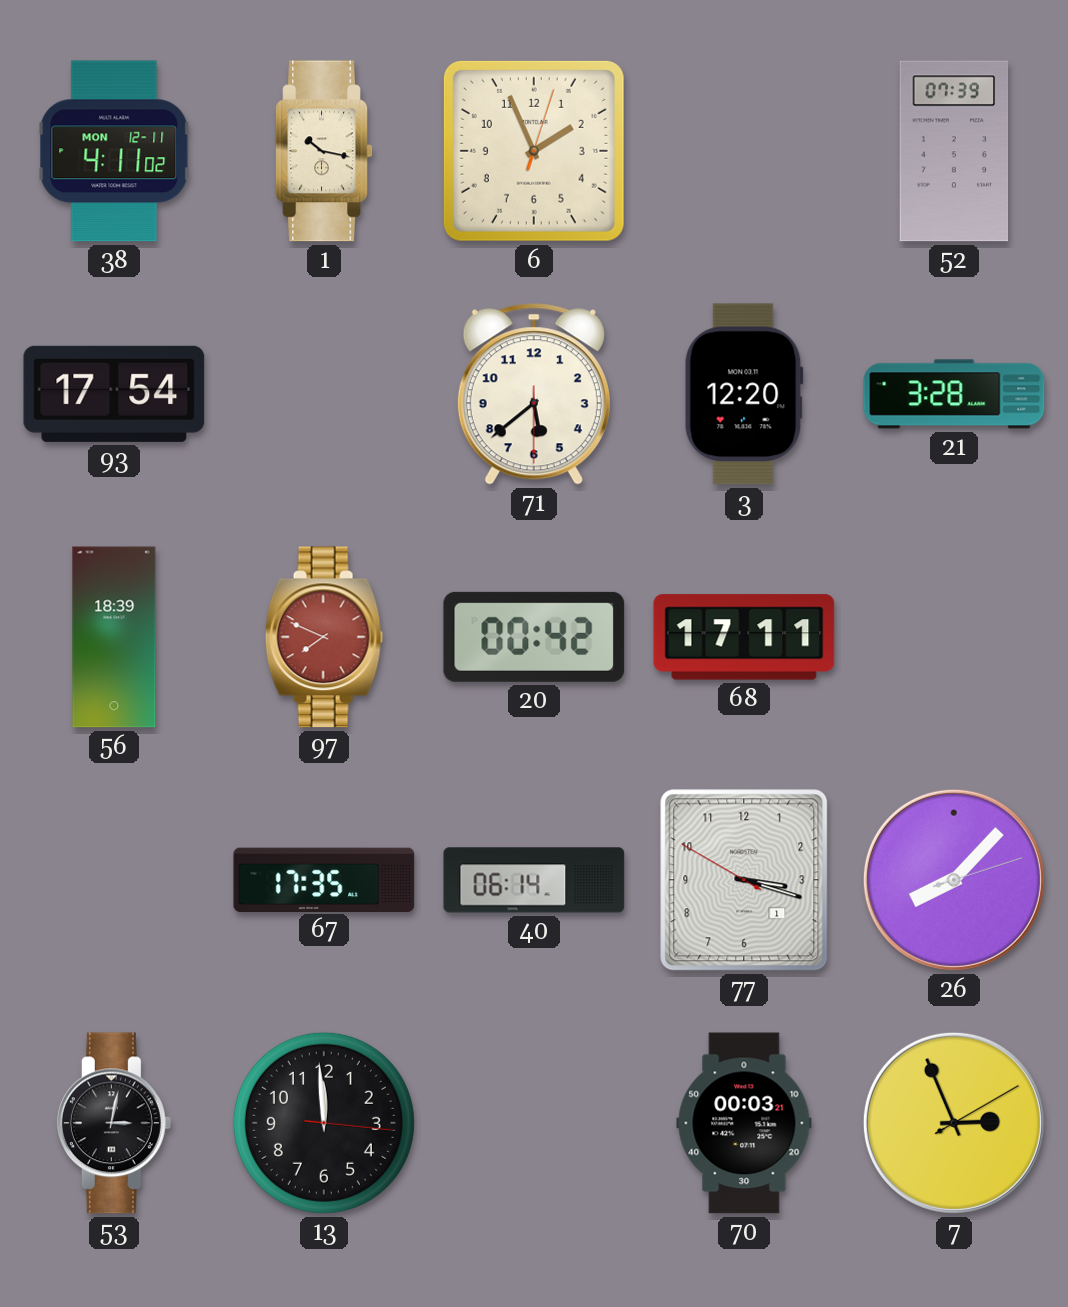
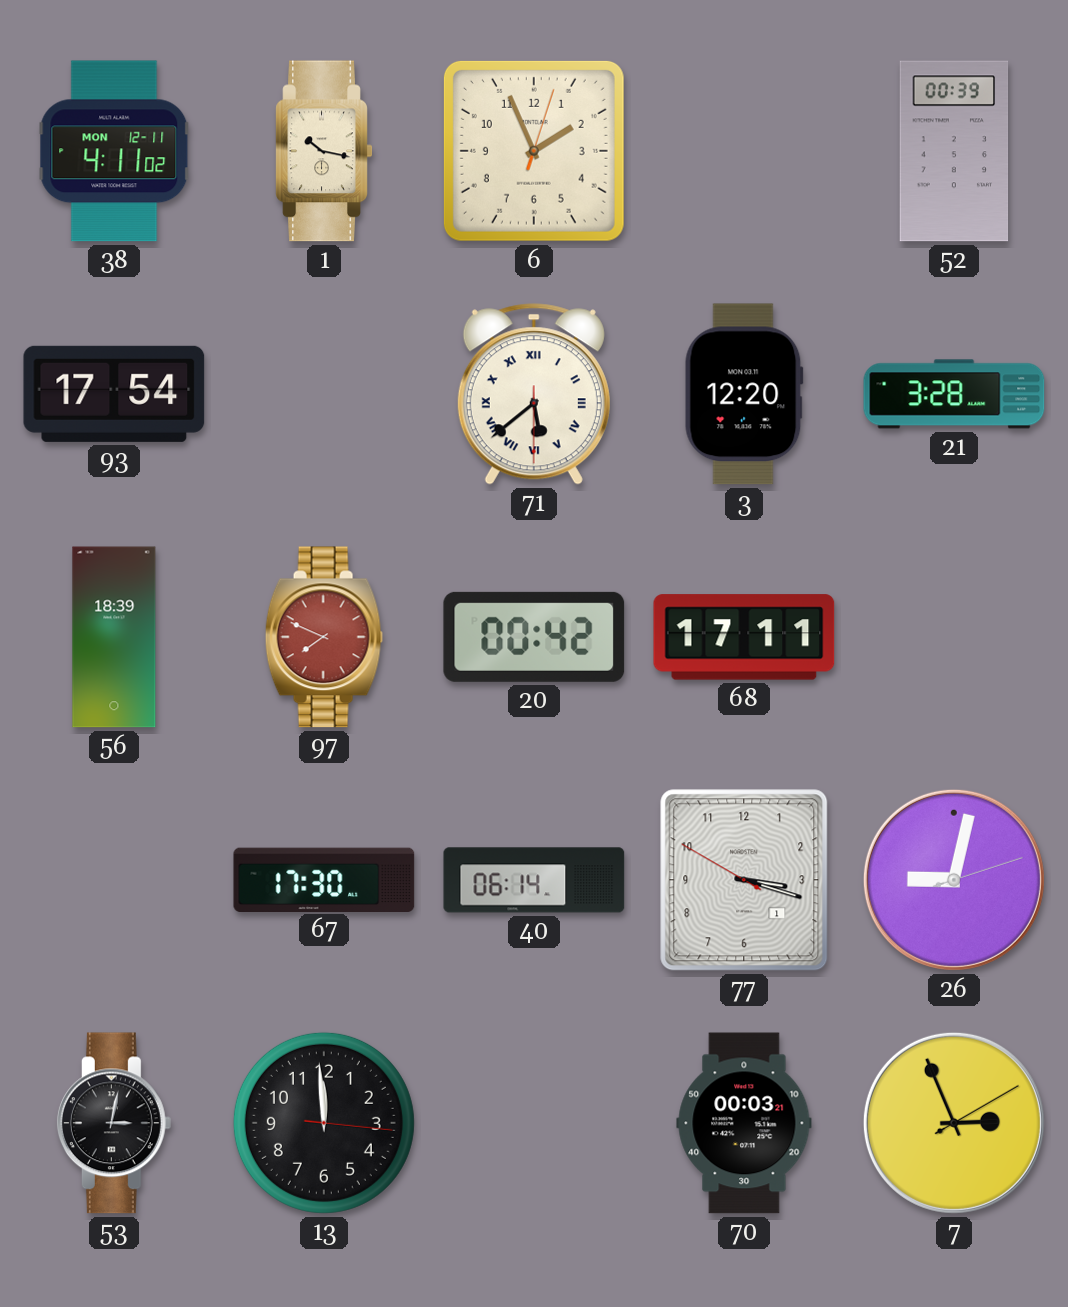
52: 07:39 -> 00:39
71 numerals: Arabic -> Roman
67: 17:35 -> 17:30
26: 8:07 -> 9:02
